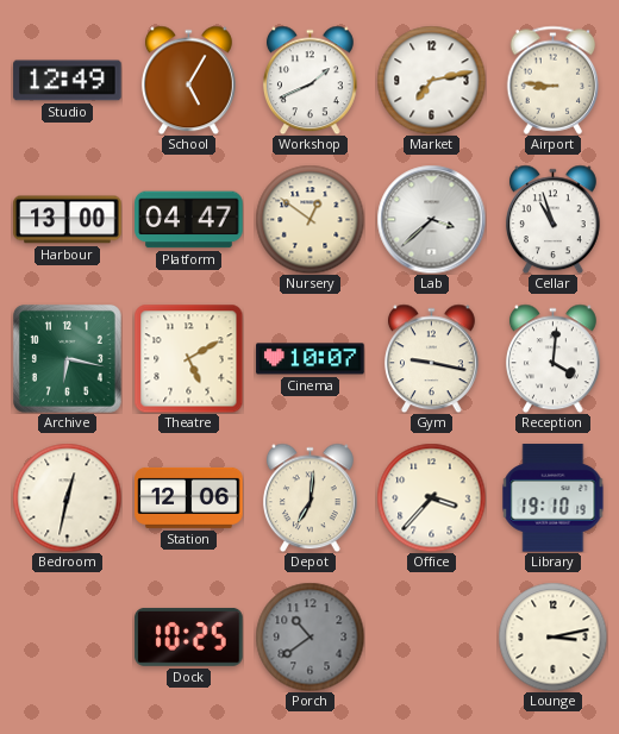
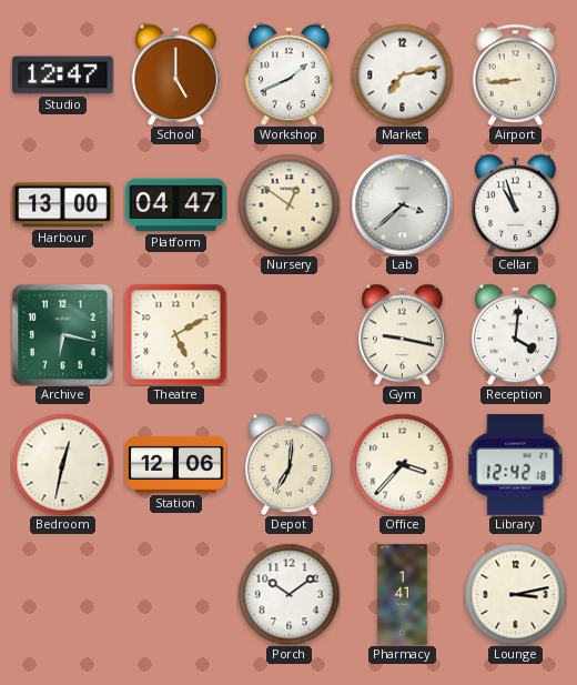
Studio: 12:49 -> 12:47
School: 5:05 -> 5:00
Airport: 8:46 -> 8:44
Cinema: 10:07 -> none
Library: 19:10 -> 12:42
Dock: 10:25 -> none
Porch: 10:39 -> 10:09
Porch dial: grey -> white
Pharmacy: none -> 1:41
